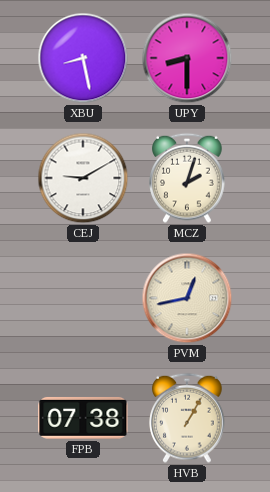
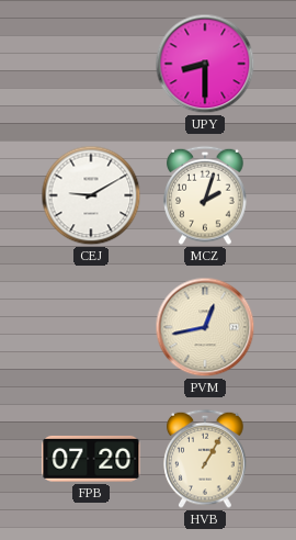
XBU: 8:28 -> none
FPB: 07:38 -> 07:20
